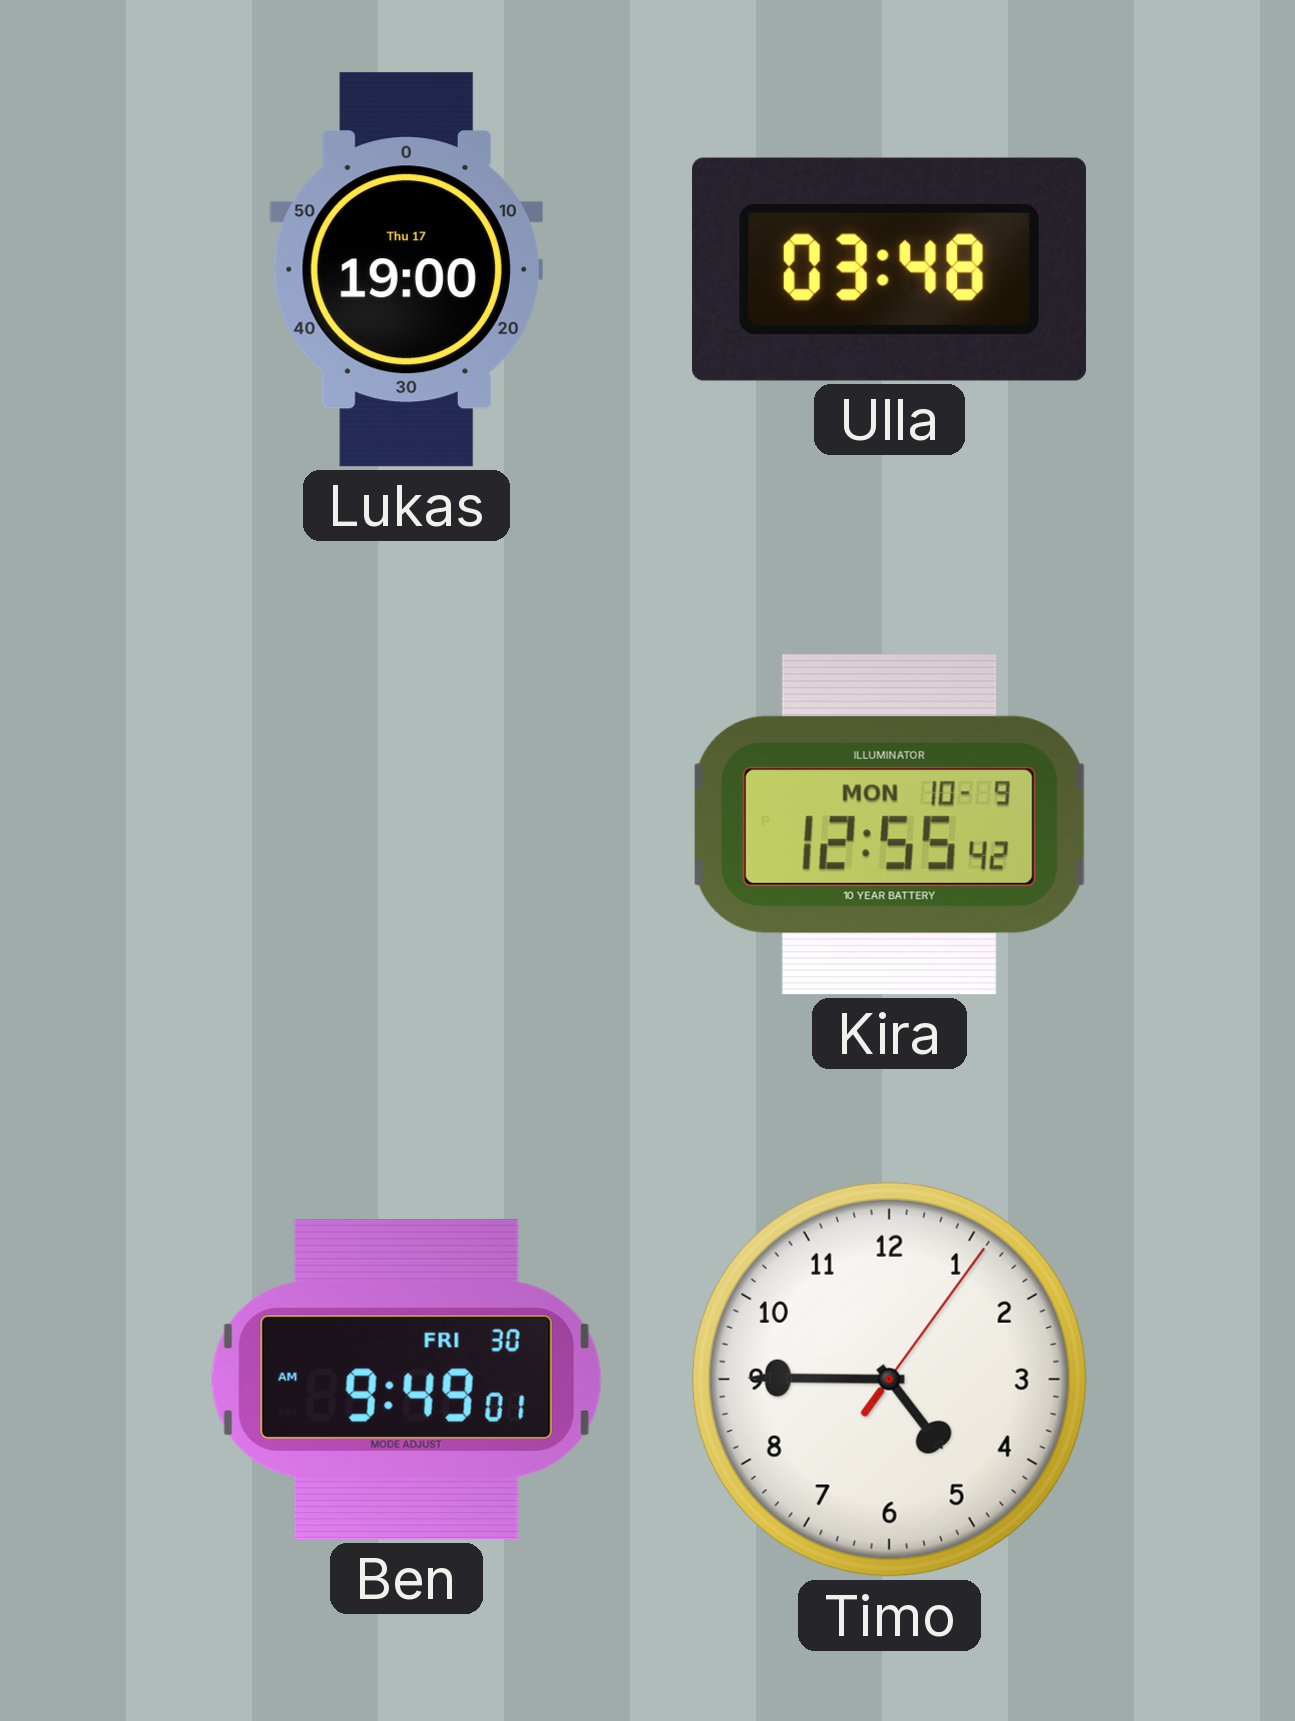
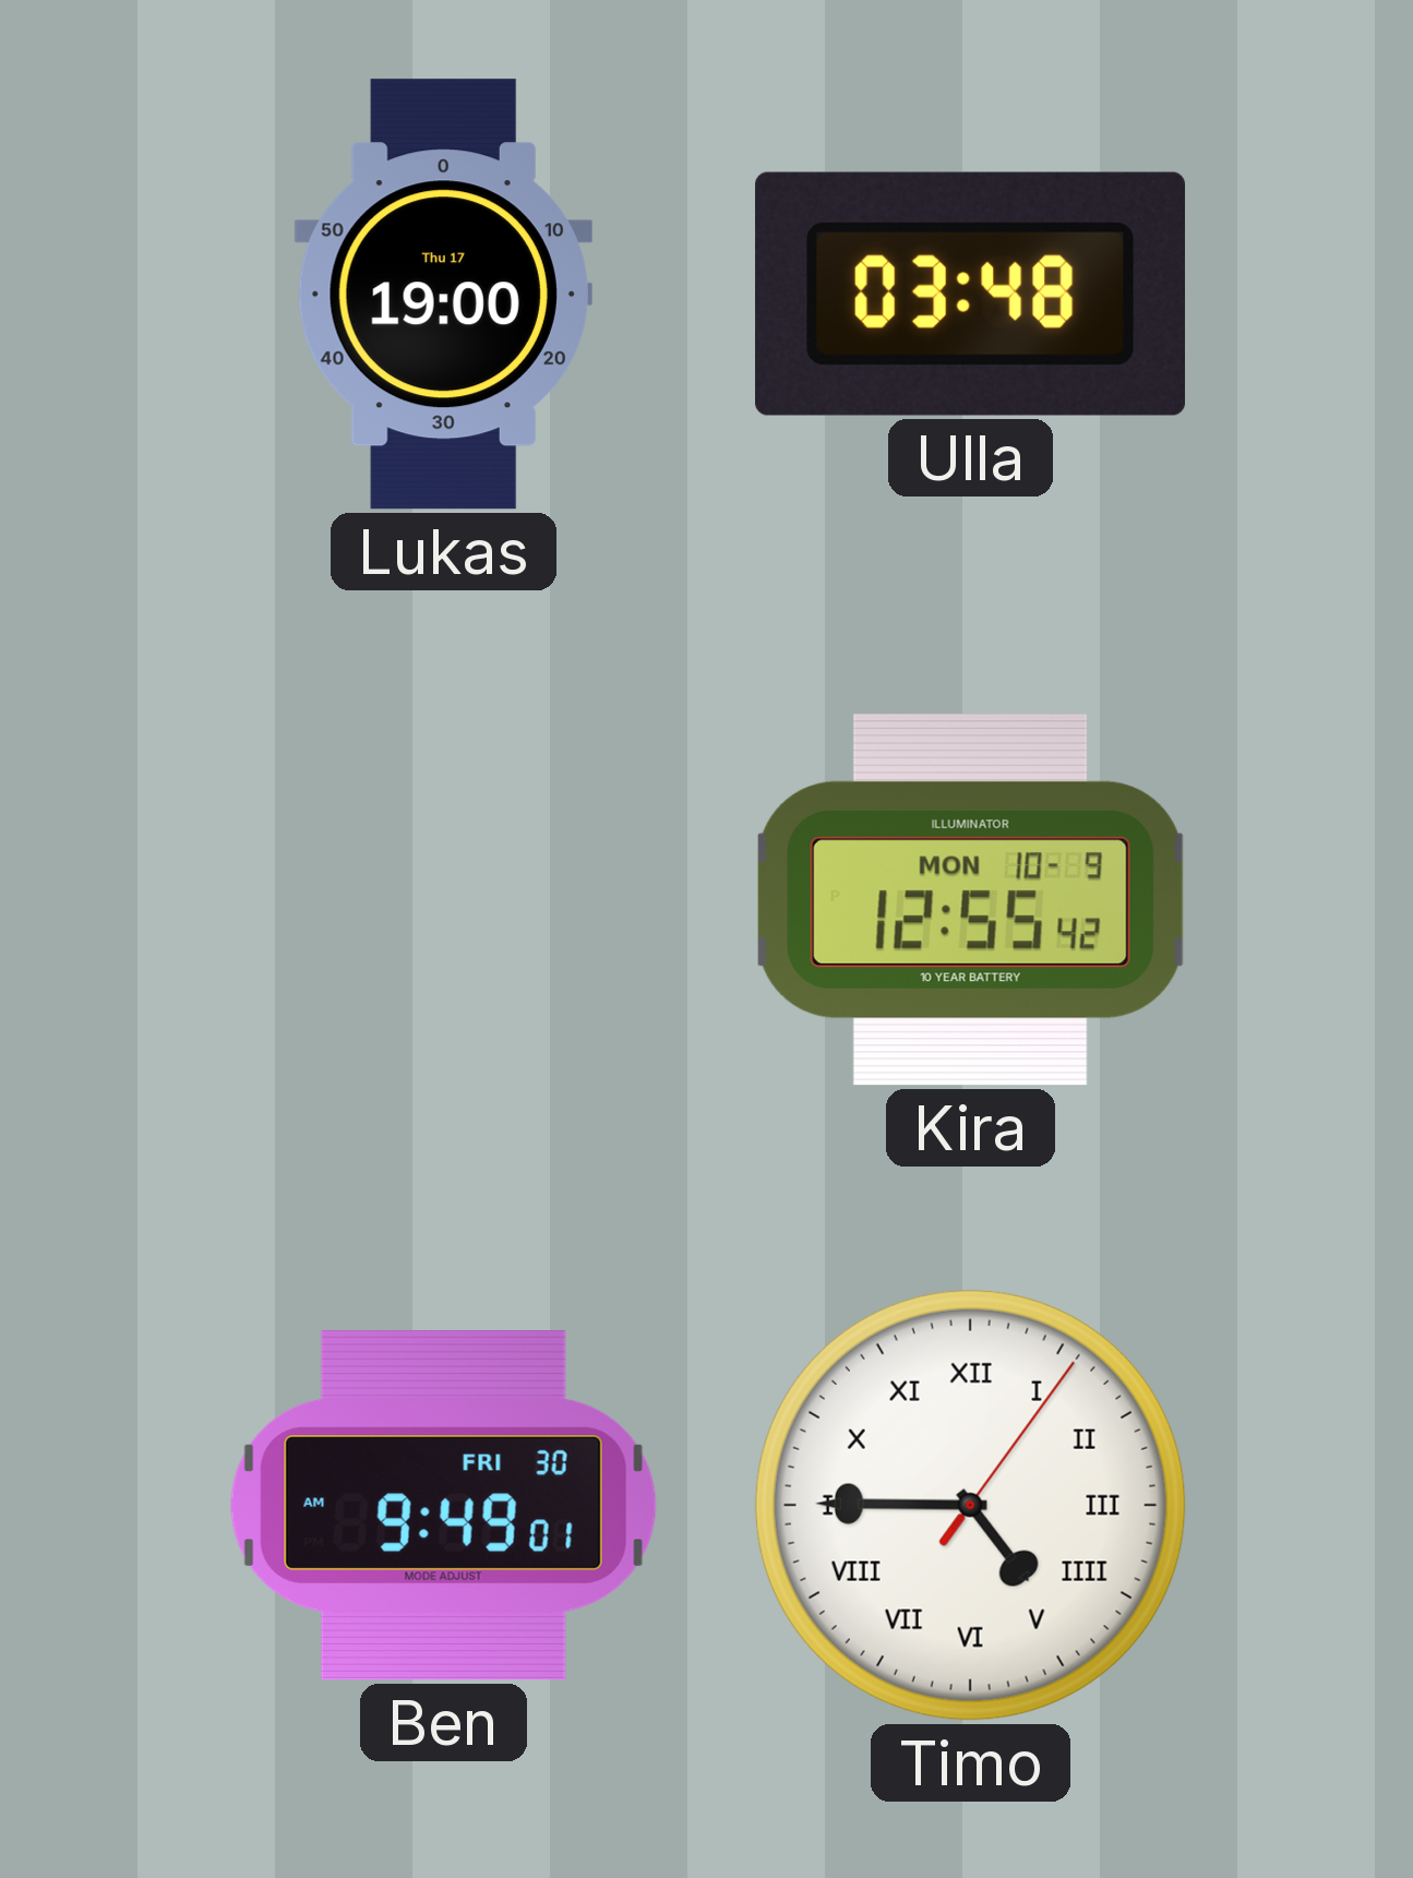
Timo numerals: Arabic -> Roman
